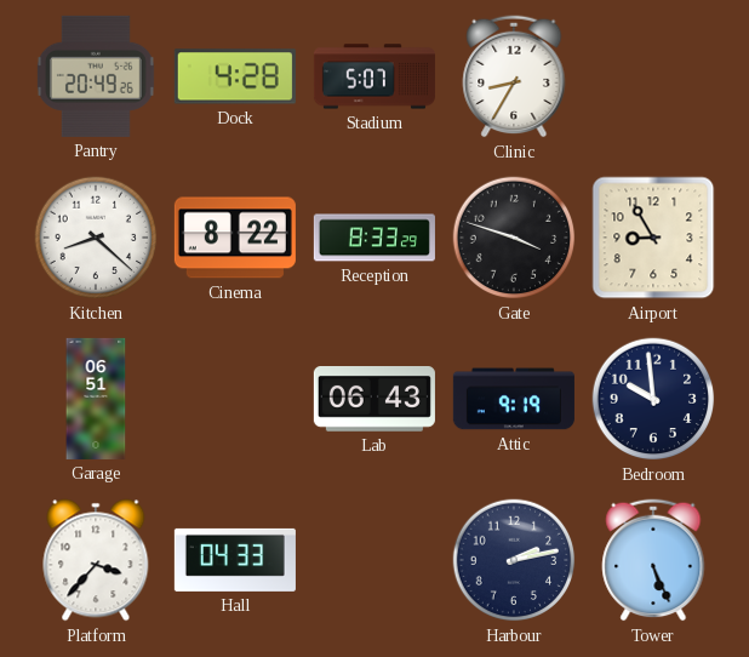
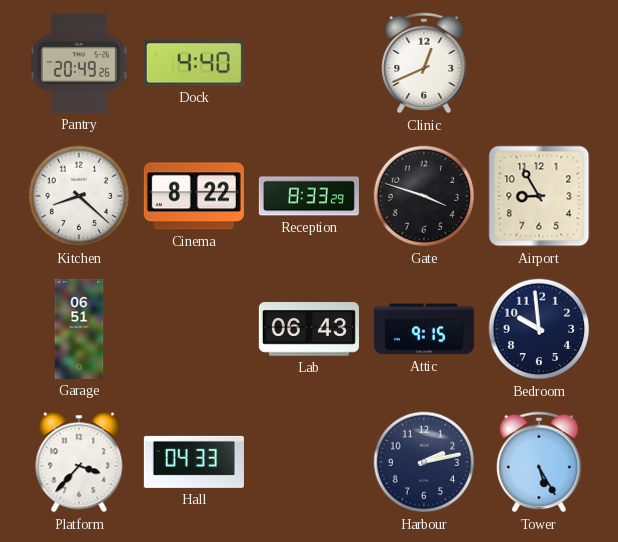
Dock: 4:28 -> 4:40
Stadium: 5:07 -> none
Clinic: 8:35 -> 12:41
Attic: 9:19 -> 9:15
Tower: 5:26 -> 5:25
